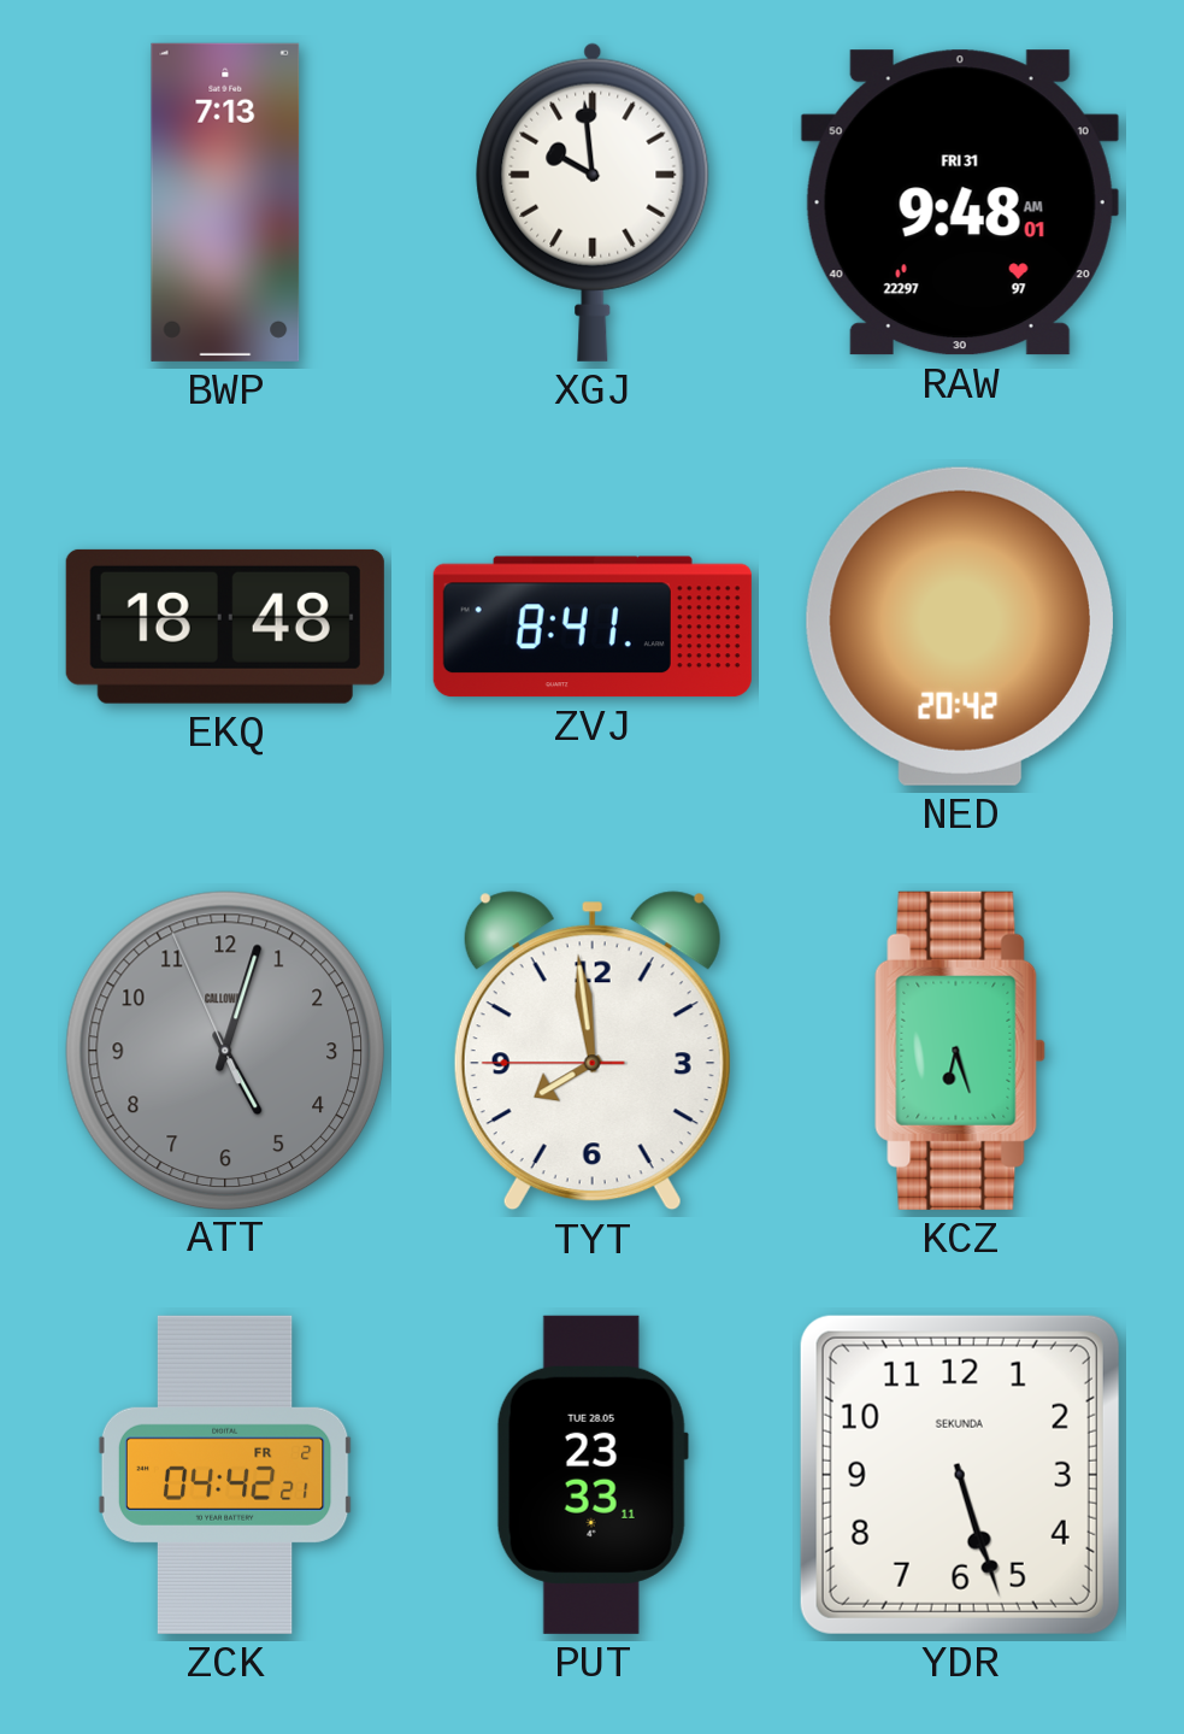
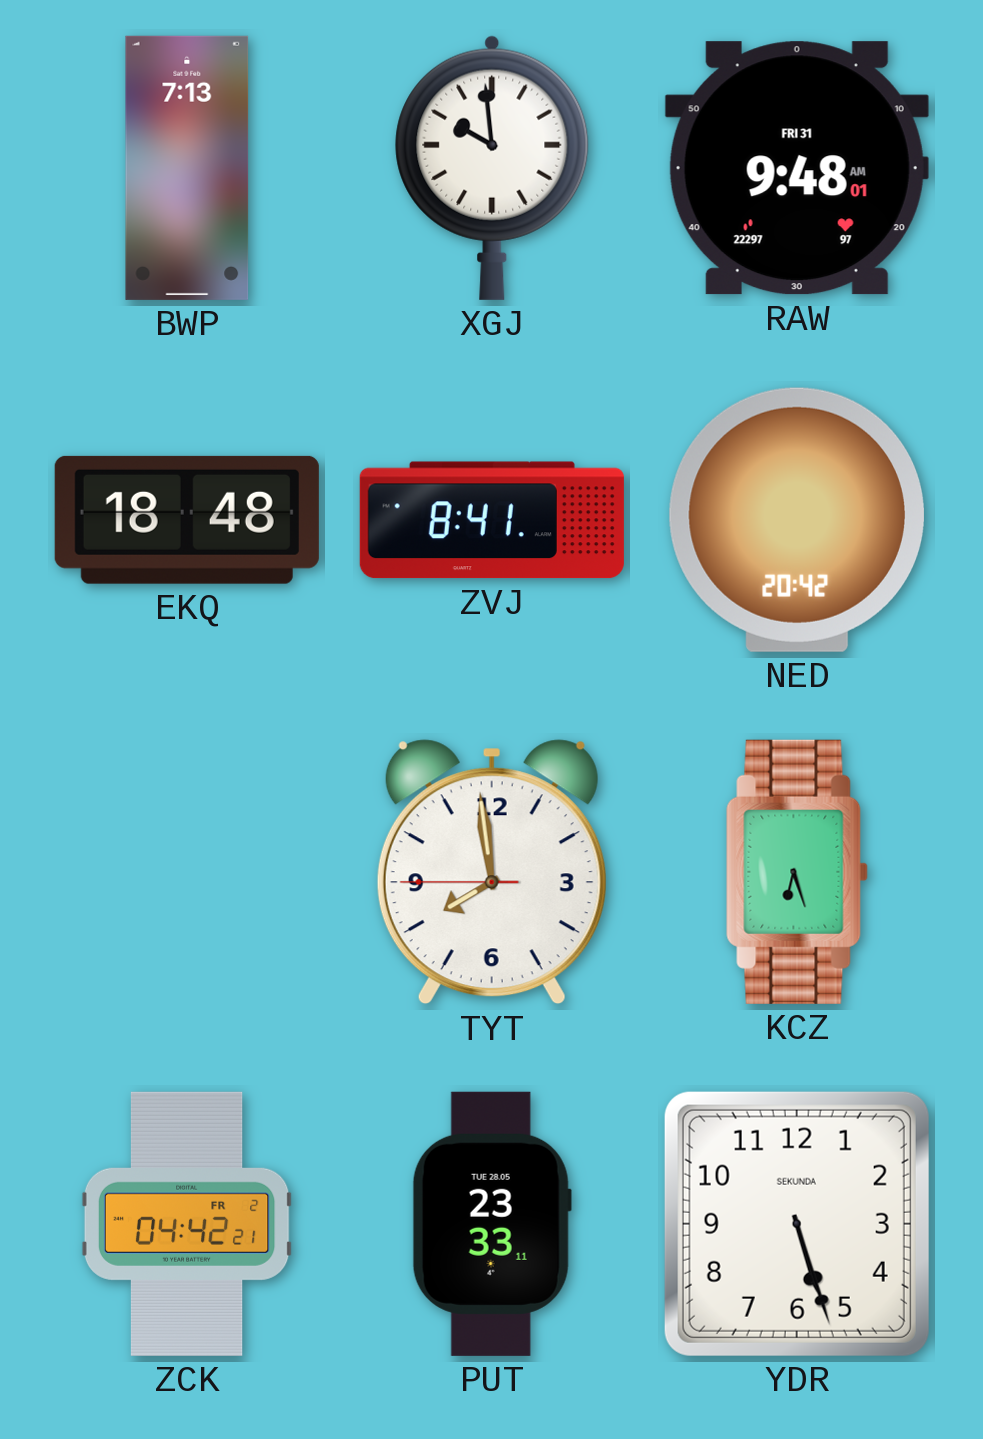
ATT: 5:02 -> none
